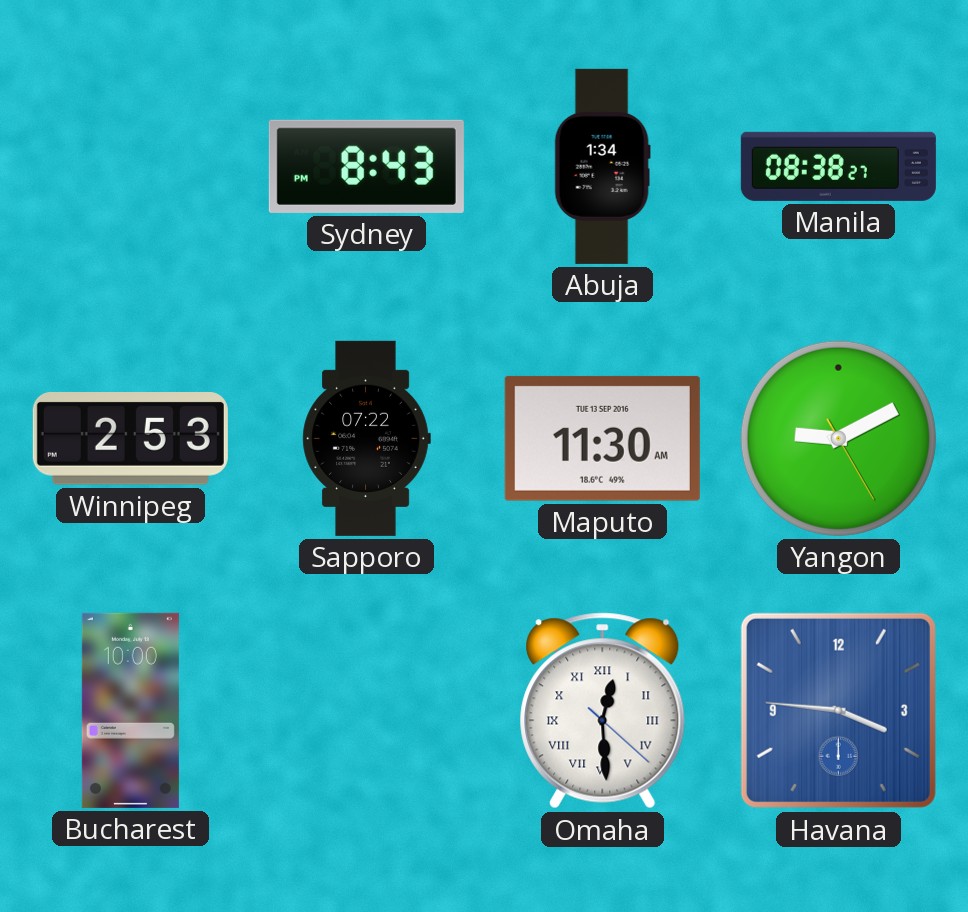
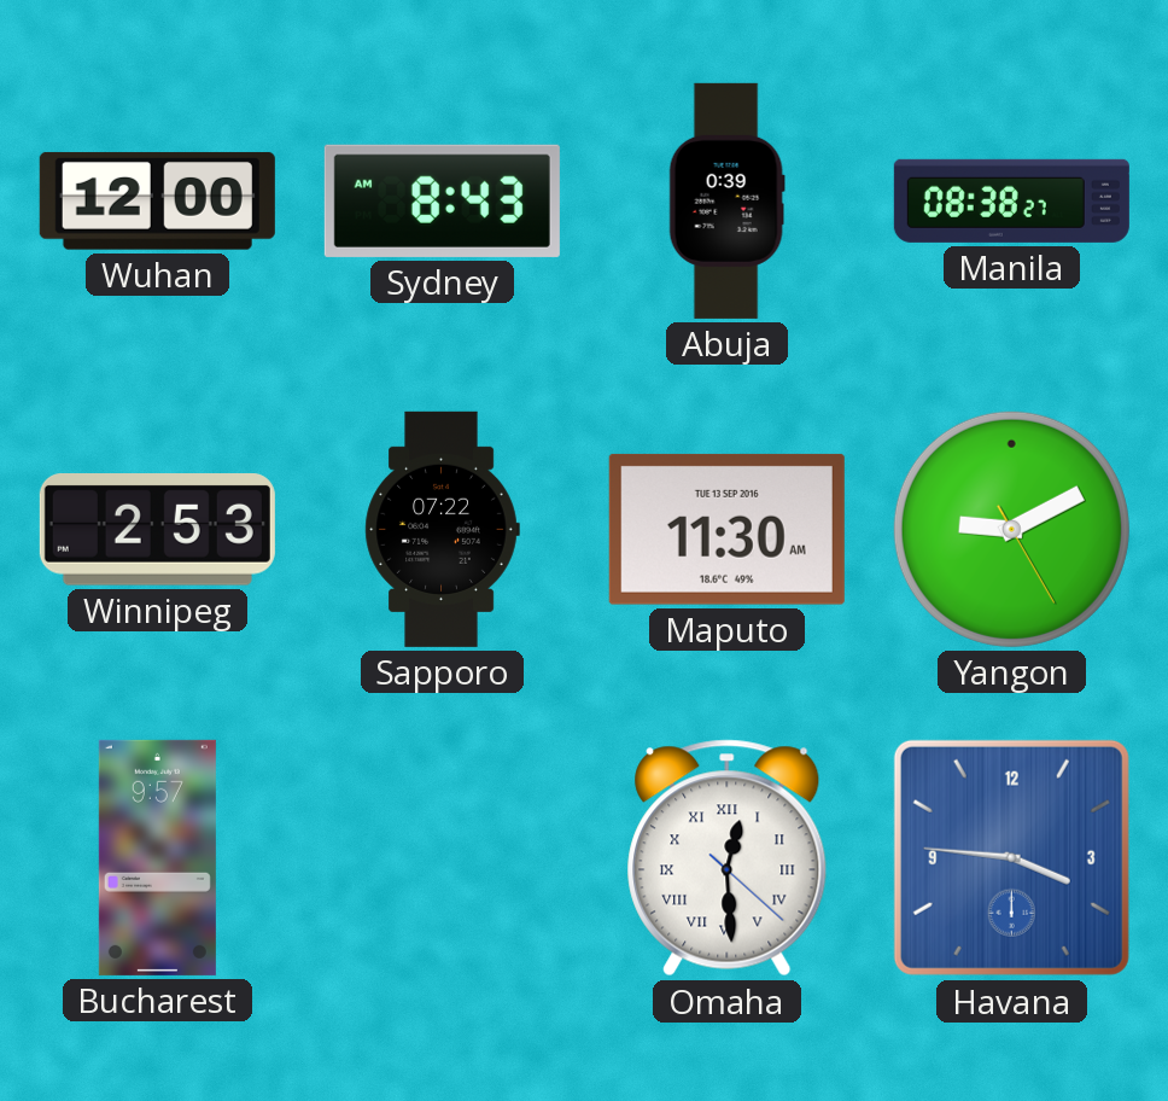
Wuhan: none -> 12:00
Sydney: 8:43 PM -> 8:43 AM
Abuja: 1:34 -> 0:39
Bucharest: 10:00 -> 9:57
